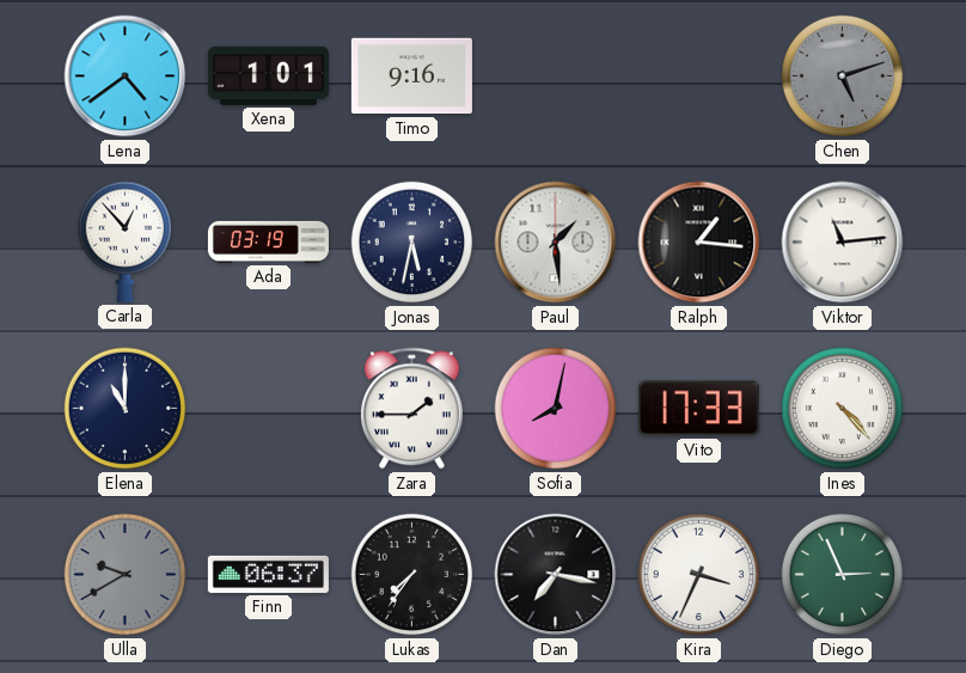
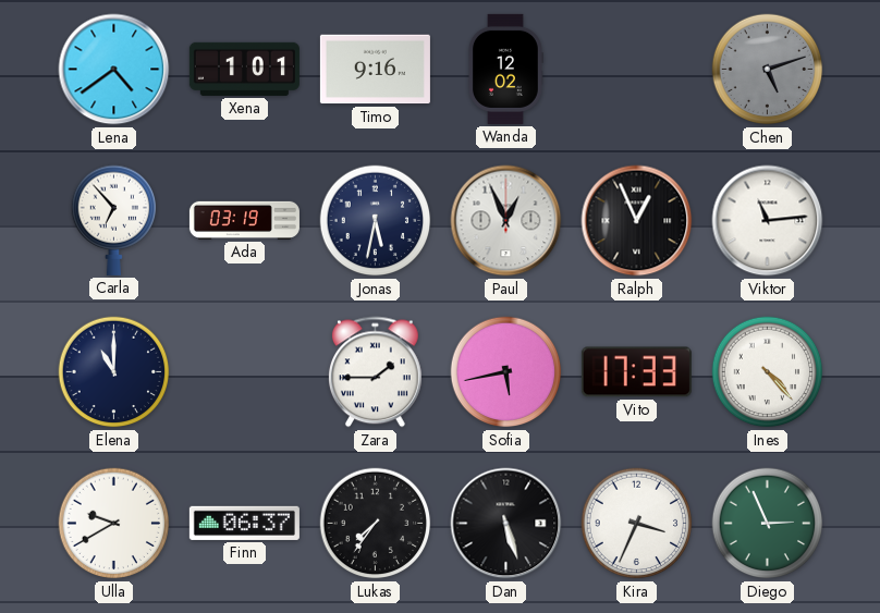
Wanda: none -> 12:02
Carla: 12:53 -> 6:53
Paul: 1:29 -> 12:56
Ralph: 1:16 -> 12:56
Sofia: 8:02 -> 5:43
Ulla dial: grey -> white
Dan: 7:17 -> 5:27
